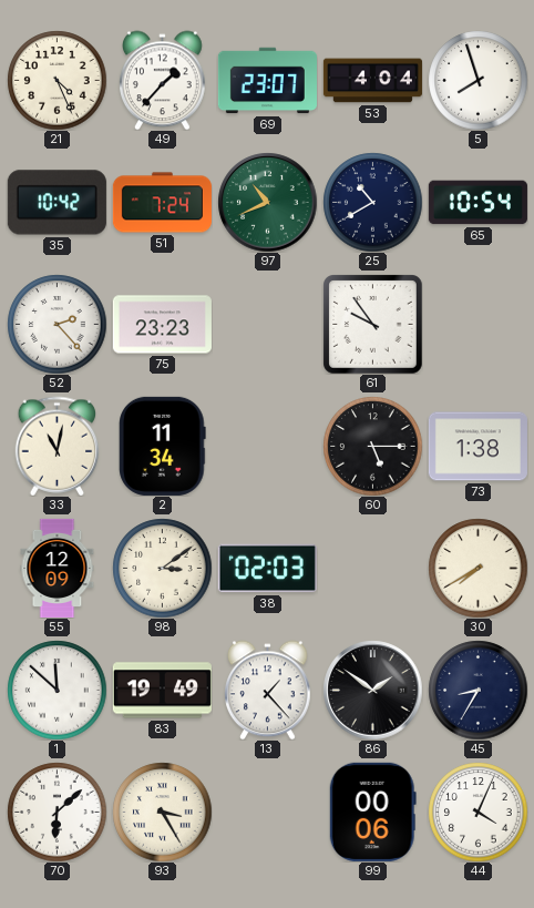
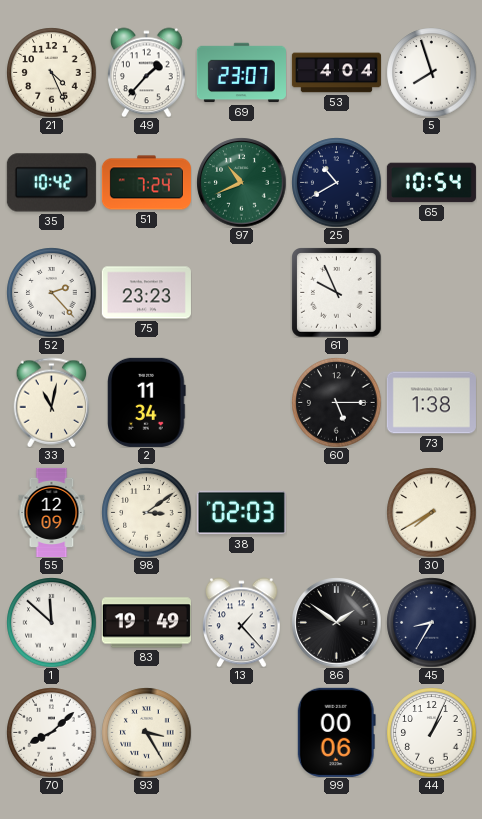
61: 9:54 -> 9:56
70: 6:08 -> 8:08
44: 4:04 -> 1:04
